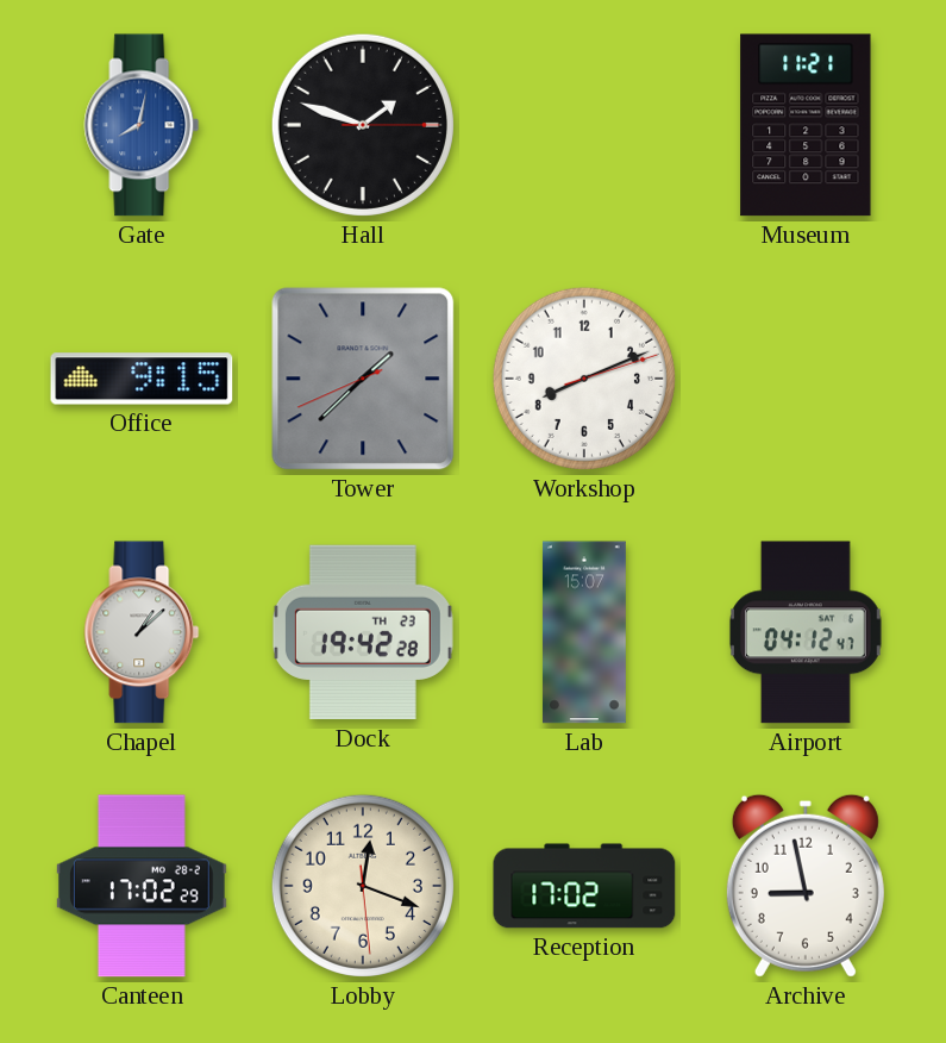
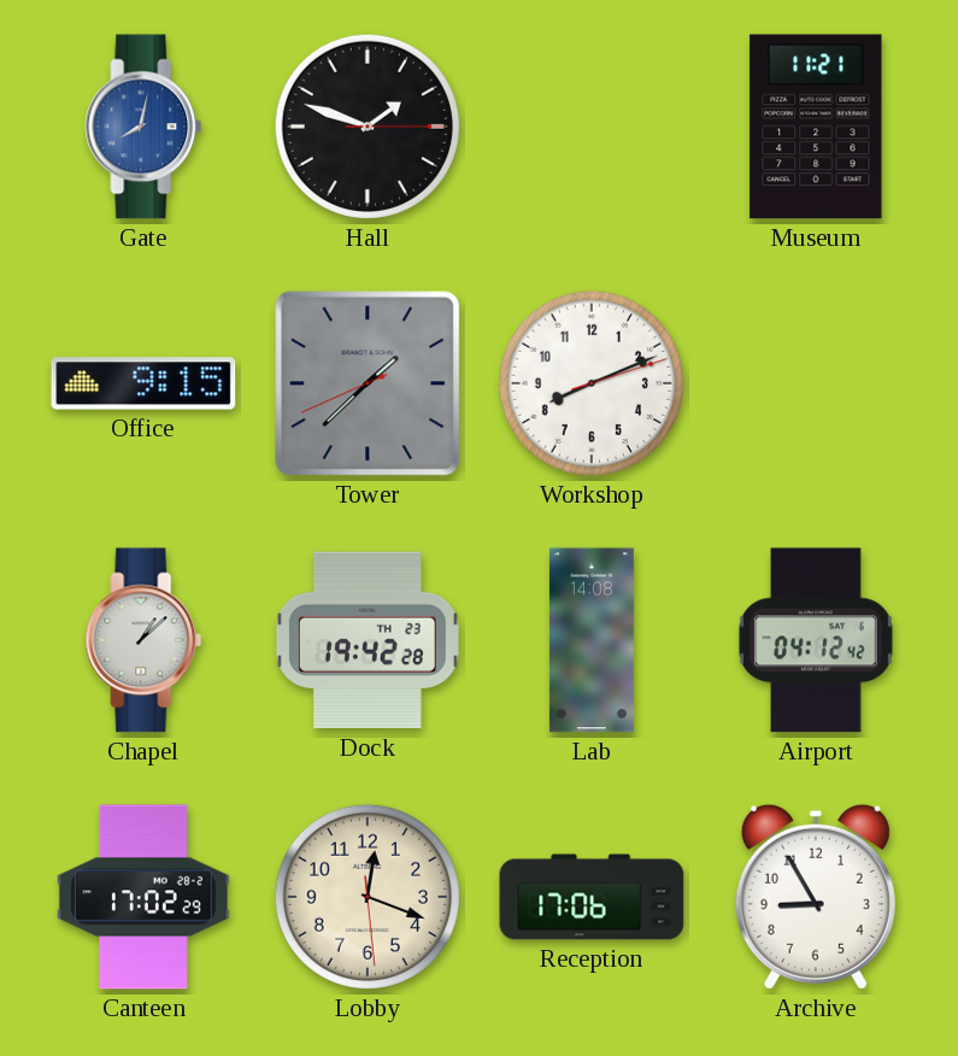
Lab: 15:07 -> 14:08
Airport: 04:12:47 -> 04:12:42
Reception: 17:02 -> 17:06
Archive: 8:58 -> 8:55
